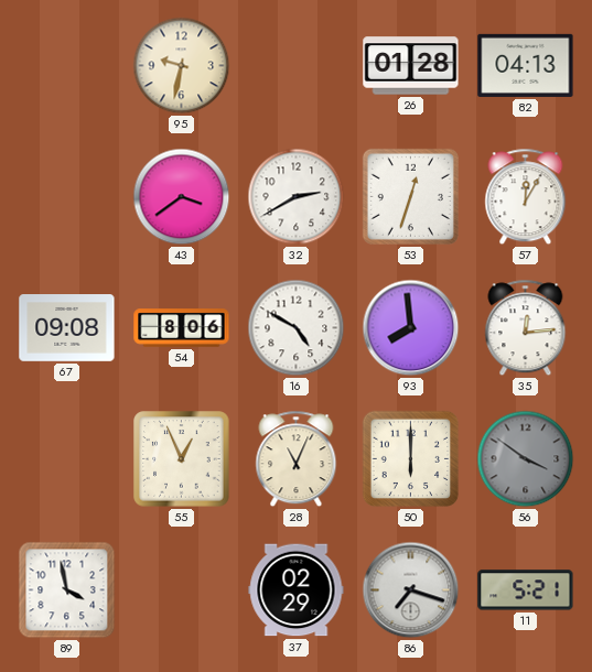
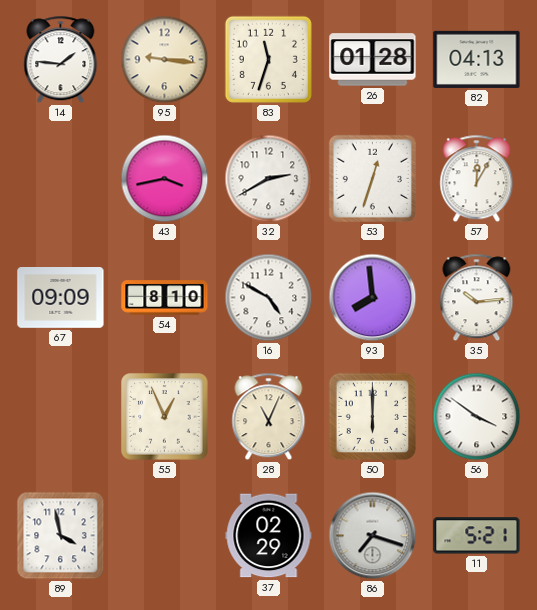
14: none -> 1:46
95: 9:32 -> 9:16
83: none -> 11:33
43: 3:39 -> 3:43
67: 09:08 -> 09:09
54: 8:06 -> 8:10
35: 12:14 -> 10:14
56 dial: grey -> white
